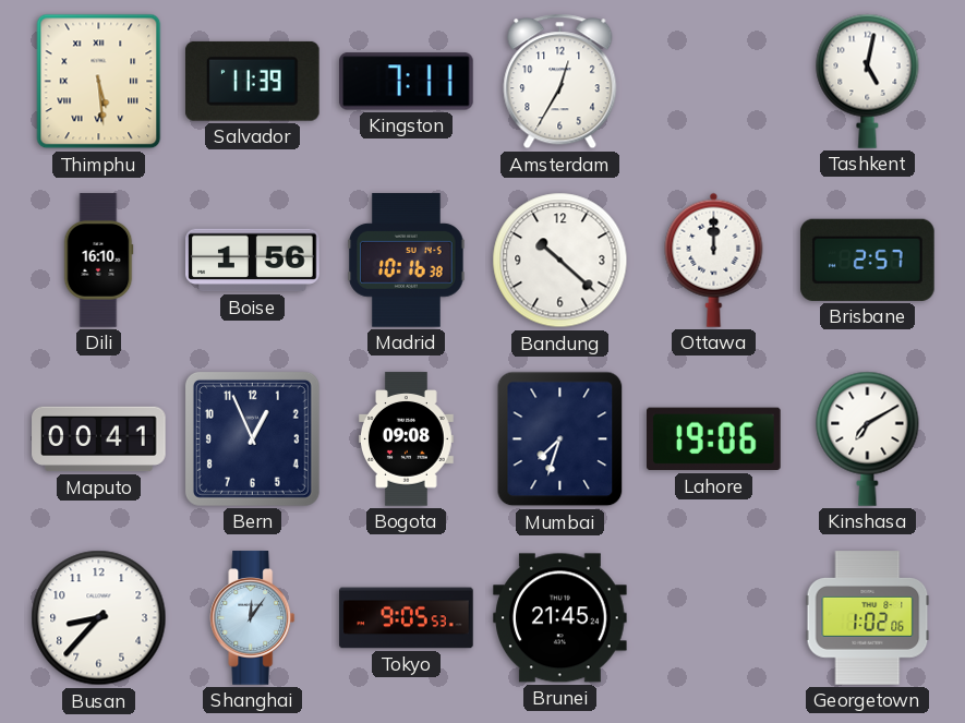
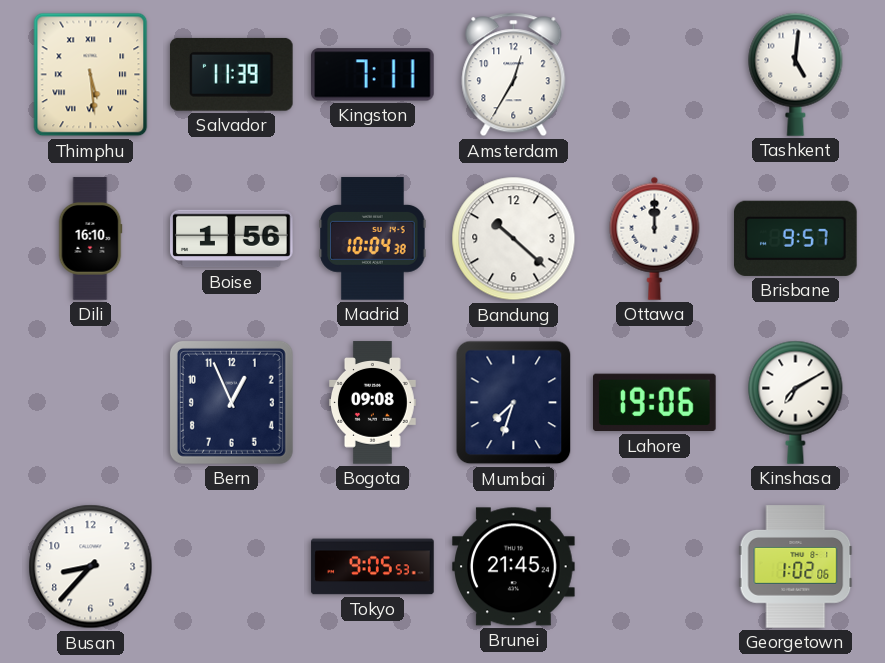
Tashkent: 5:02 -> 5:01
Madrid: 10:16 -> 10:04
Brisbane: 2:57 -> 9:57
Maputo: 00:41 -> none
Shanghai: 12:06 -> none
